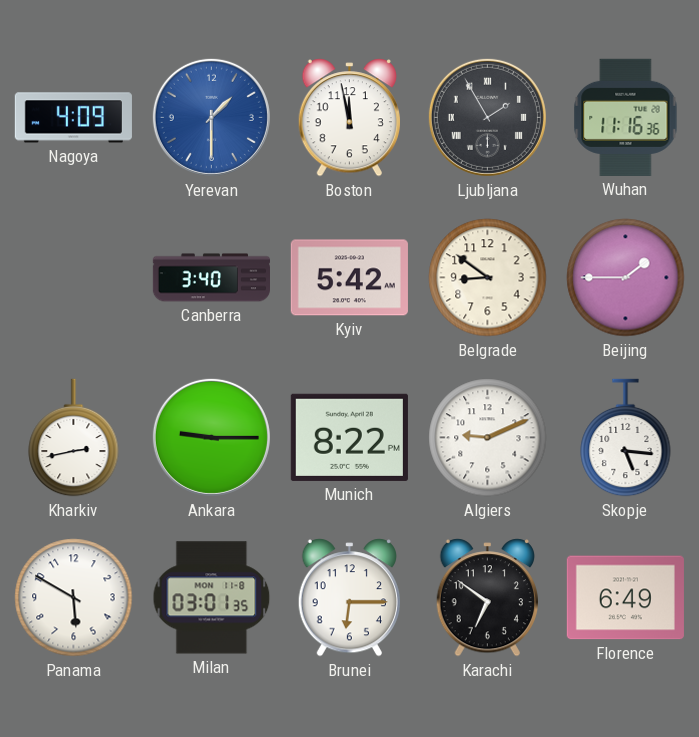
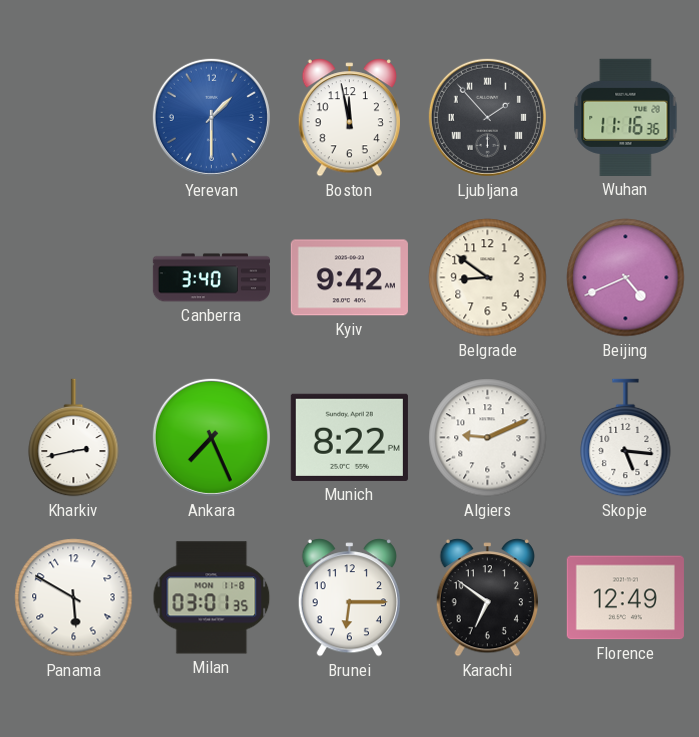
Nagoya: 4:09 -> none
Ljubljana: 1:55 -> 1:53
Kyiv: 5:42 -> 9:42
Beijing: 1:45 -> 4:41
Ankara: 9:15 -> 7:26
Florence: 6:49 -> 12:49
